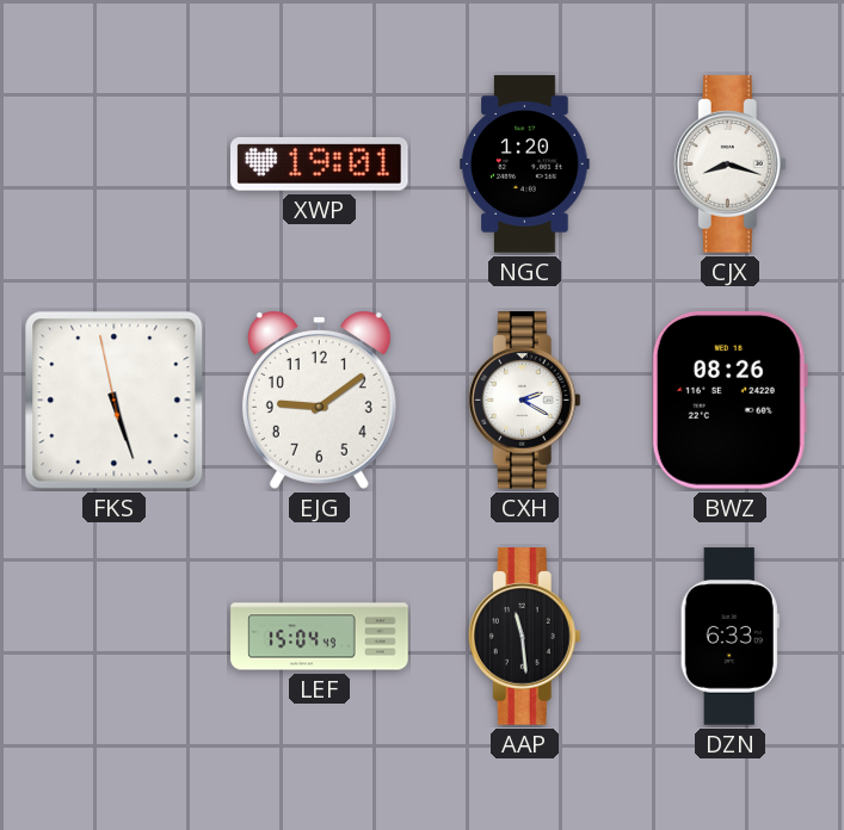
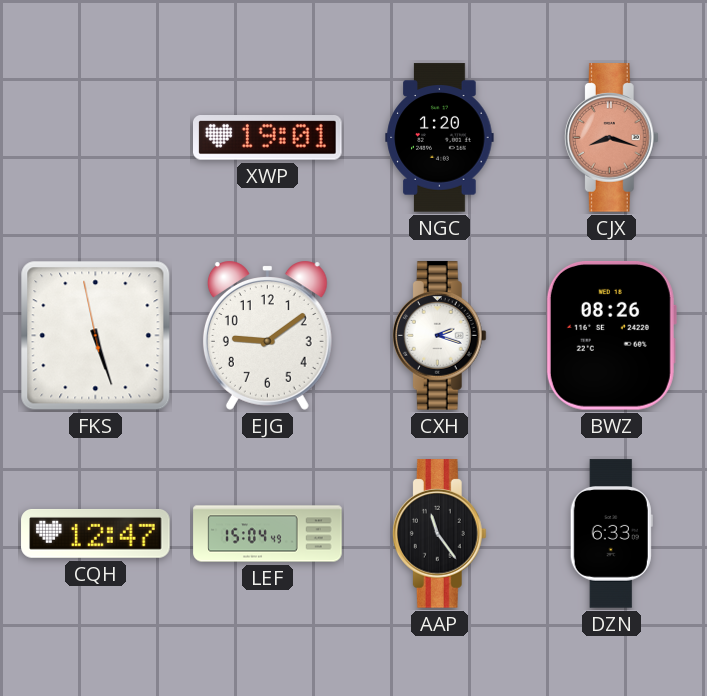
CJX dial: white -> salmon
CXH: 2:20 -> 2:18
CQH: none -> 12:47
AAP: 11:29 -> 11:24
